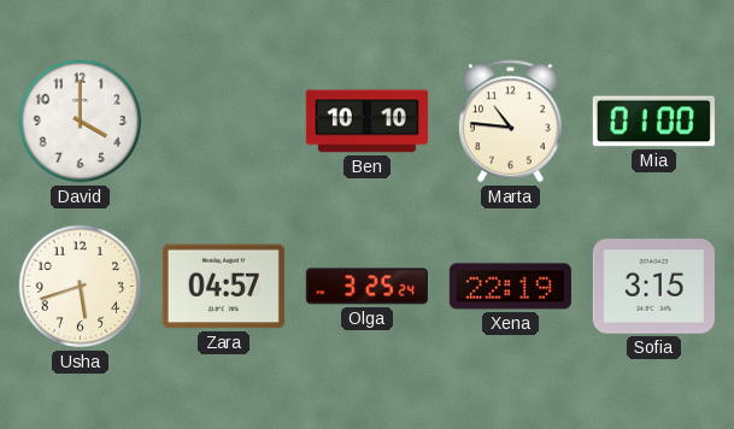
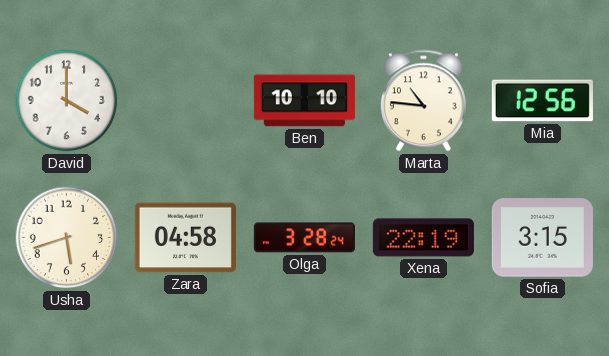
Mia: 01:00 -> 12:56
Zara: 04:57 -> 04:58
Olga: 3:25 -> 3:28
